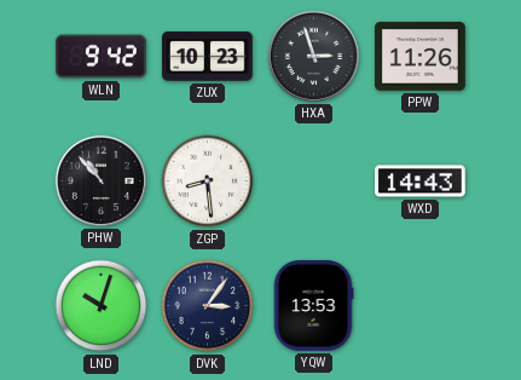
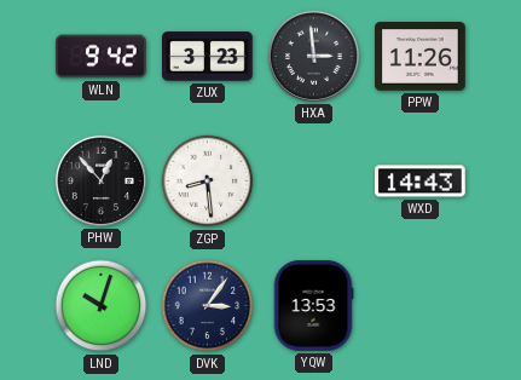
ZUX: 10:23 -> 3:23
HXA: 2:57 -> 2:59
PHW: 10:53 -> 12:53
